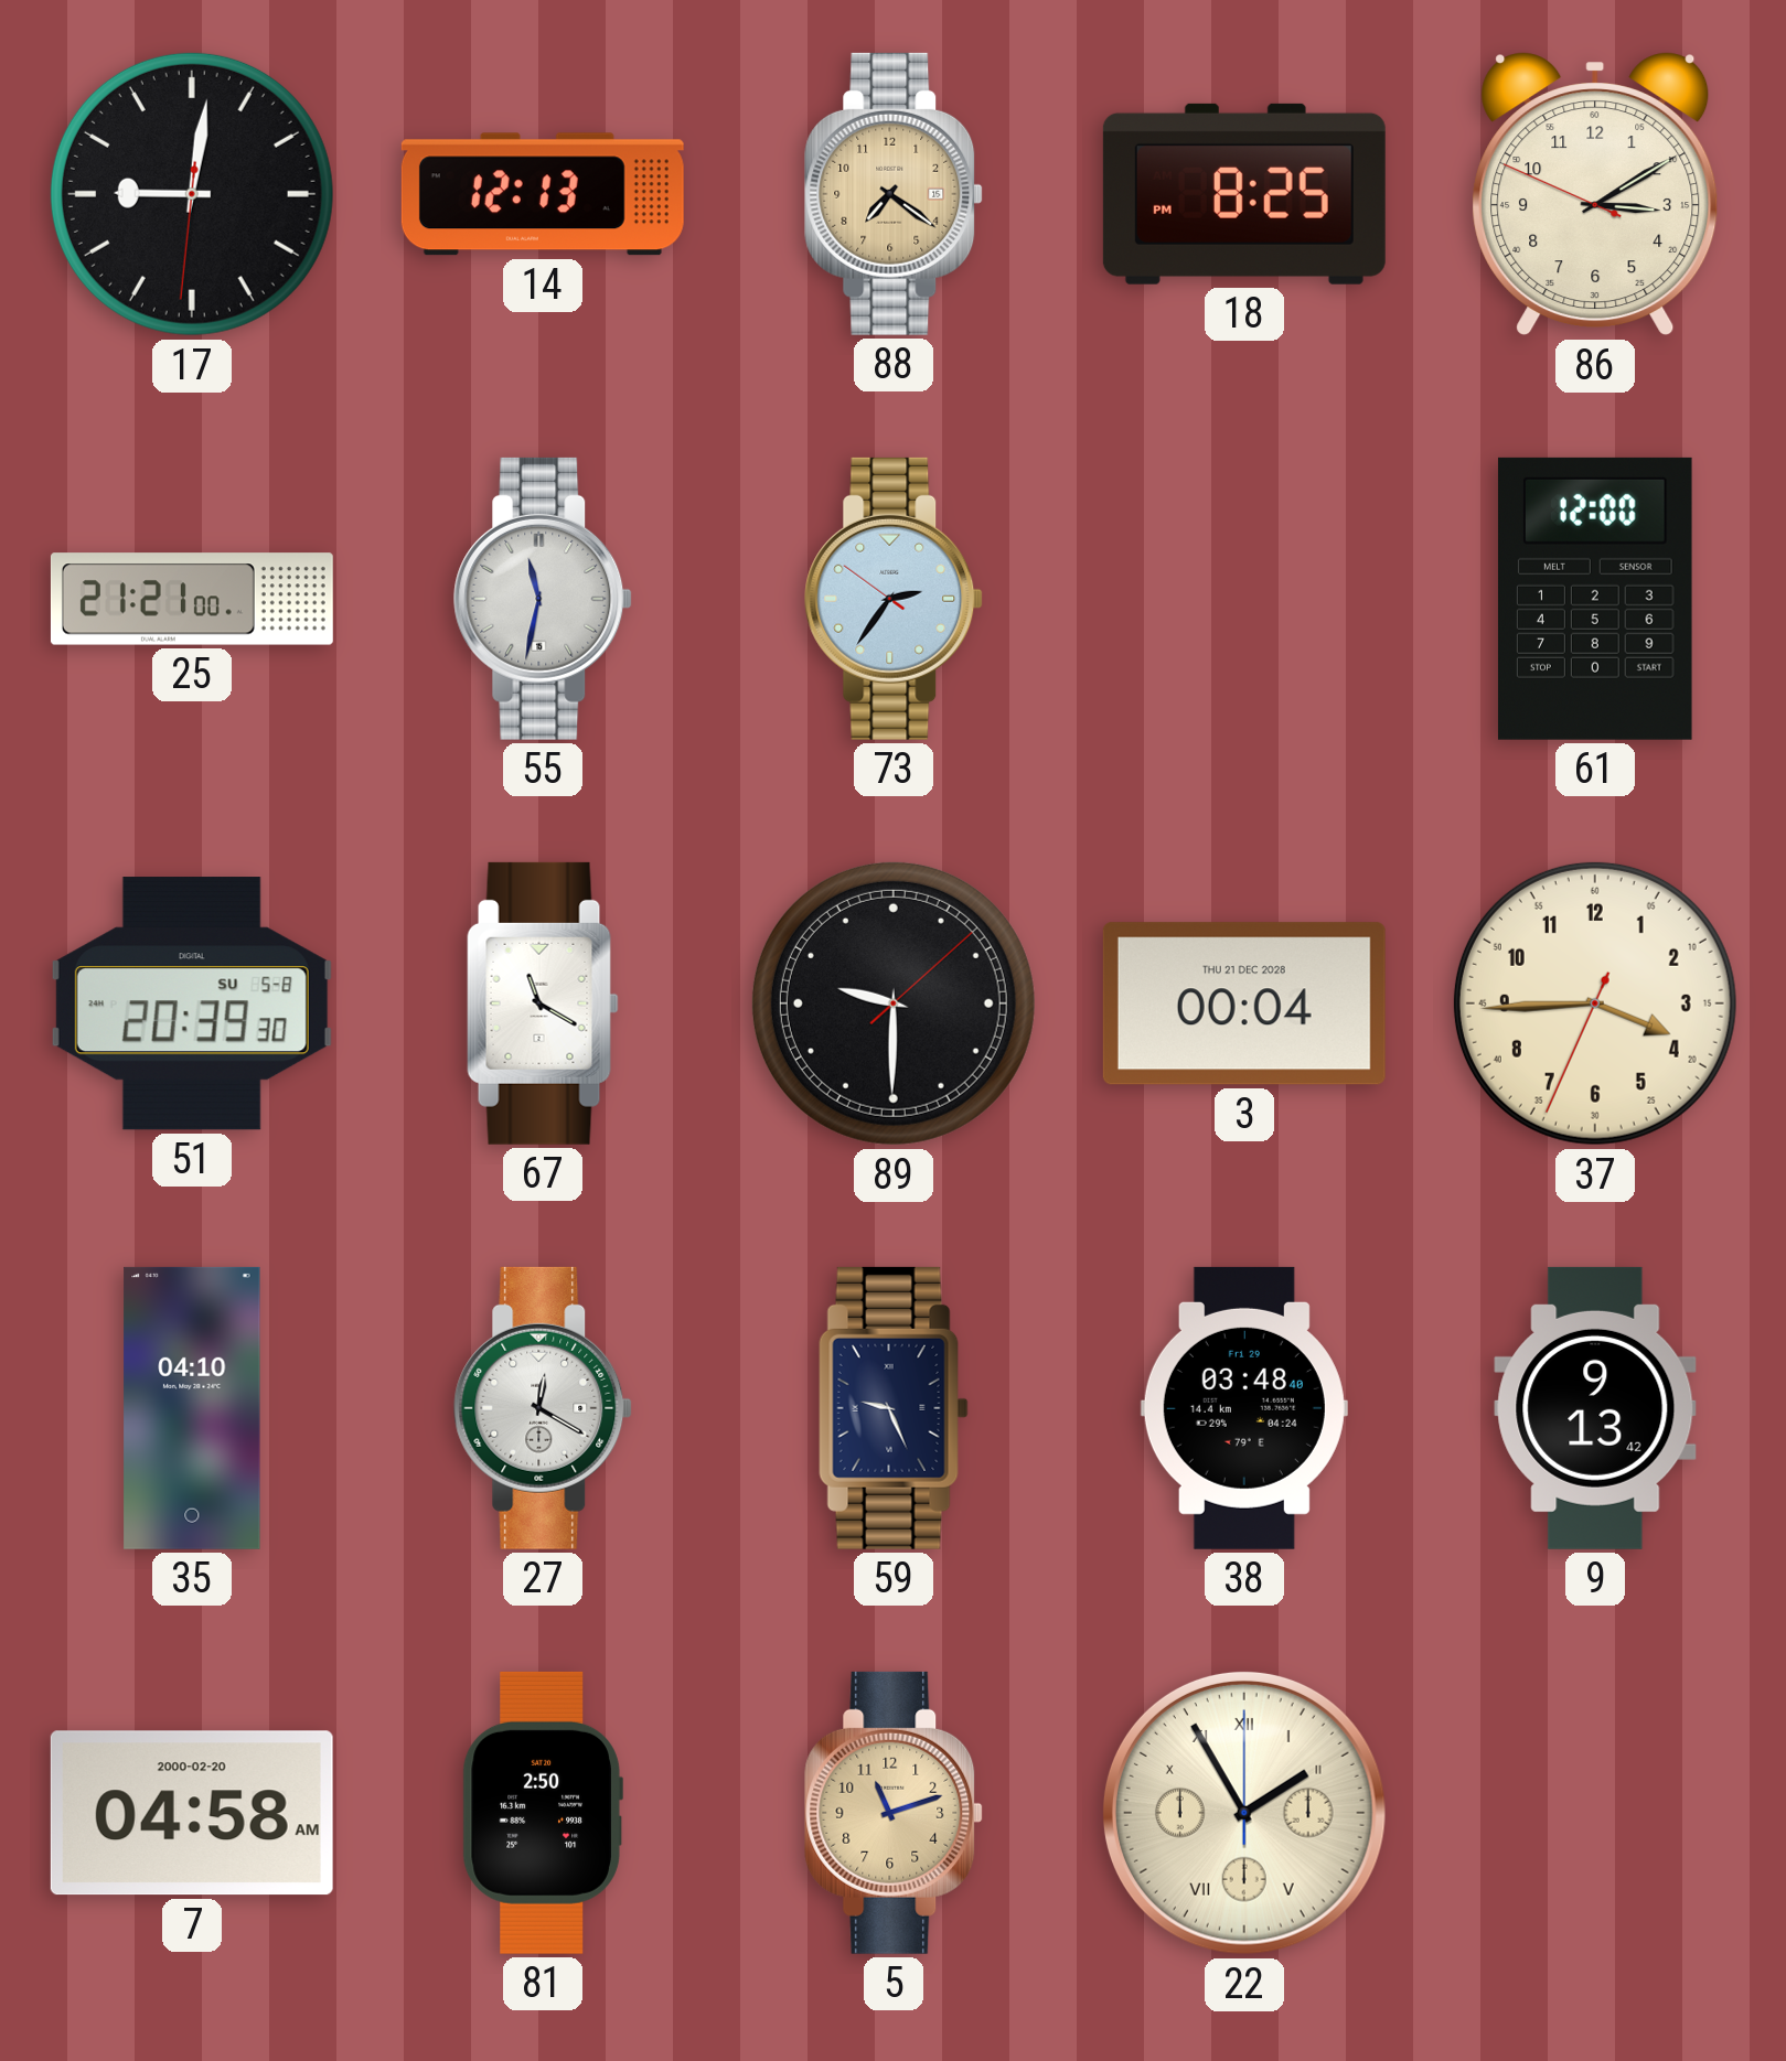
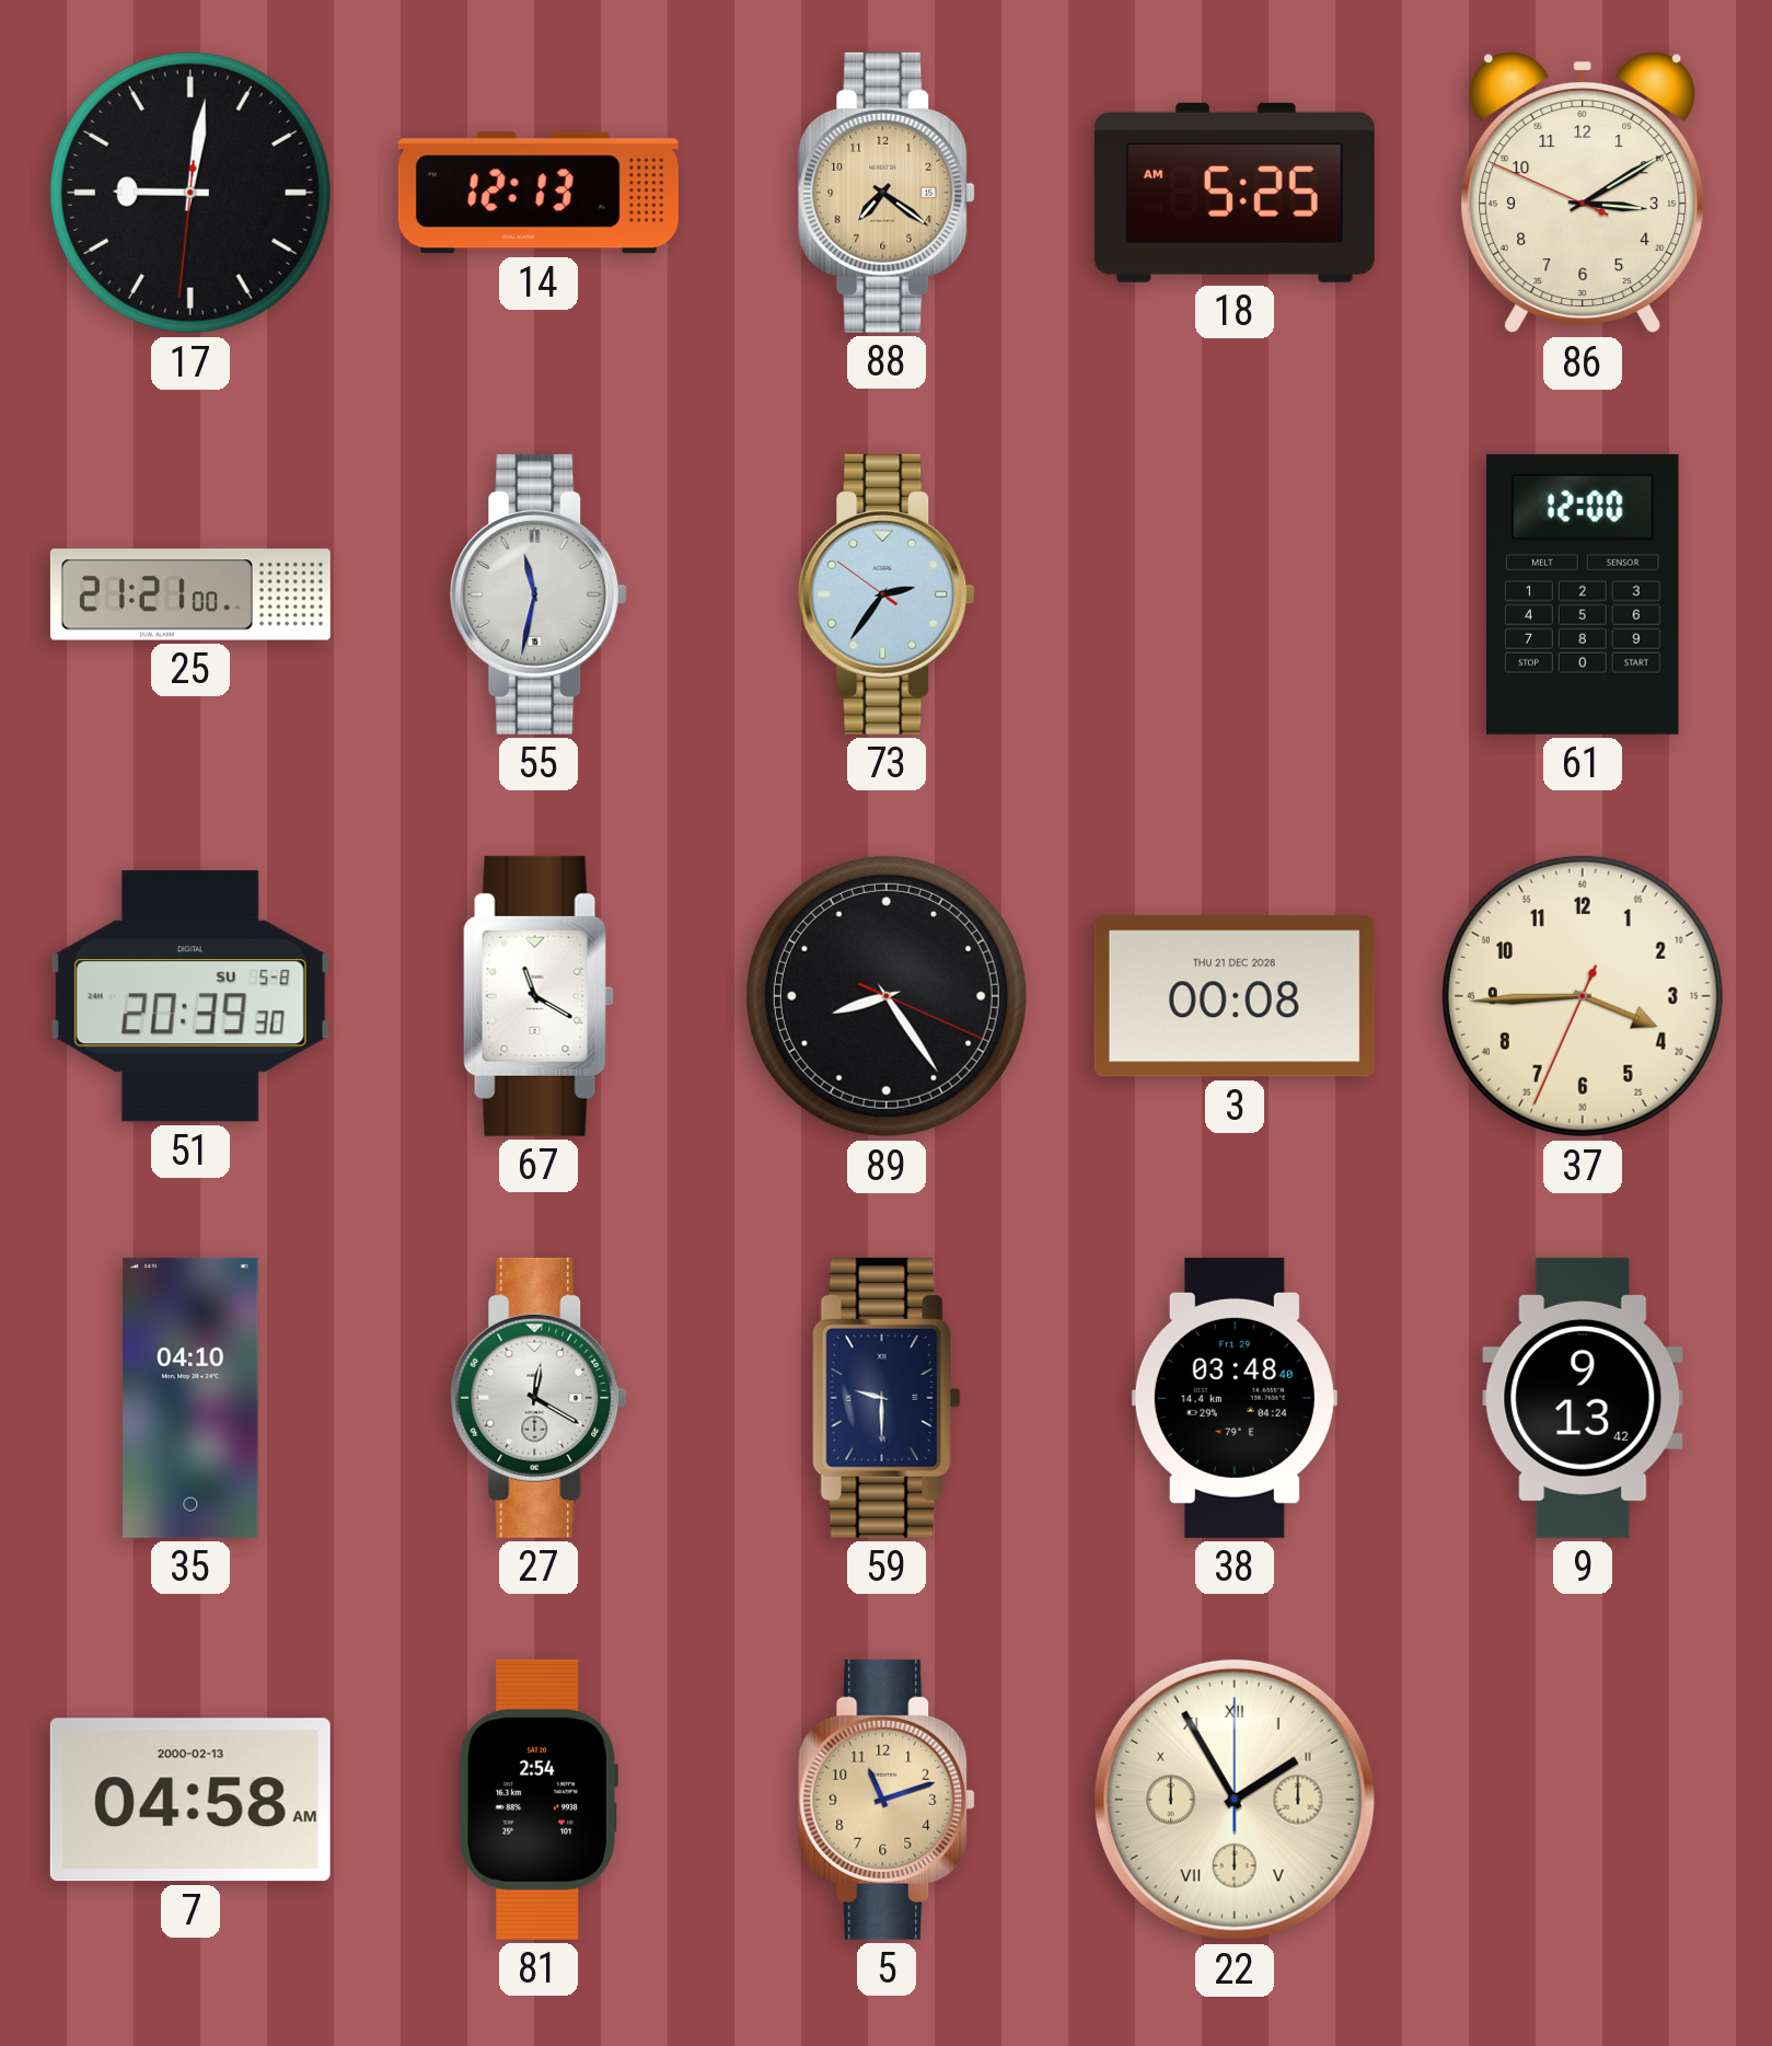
18: 8:25 -> 5:25
89: 9:30 -> 8:24
3: 00:04 -> 00:08
59: 9:26 -> 9:30
7 date: 2000-02-20 -> 2000-02-13
81: 2:50 -> 2:54
